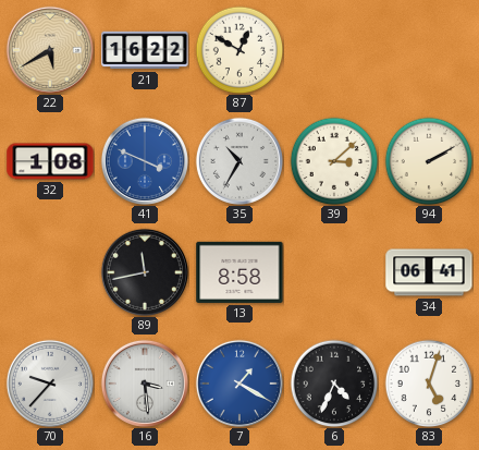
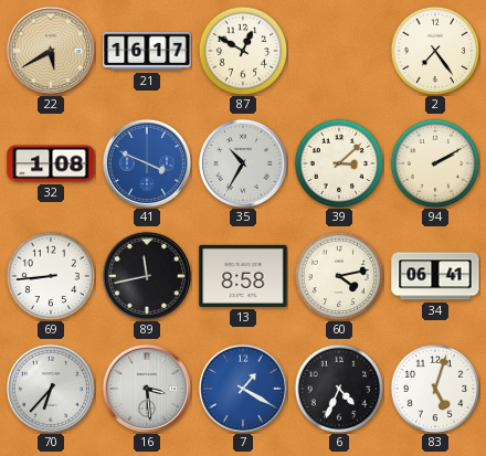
21: 16:22 -> 16:17
2: none -> 7:24
69: none -> 8:44
60: none -> 4:13
70: 9:37 -> 6:37
